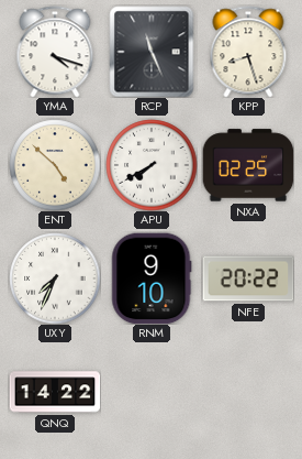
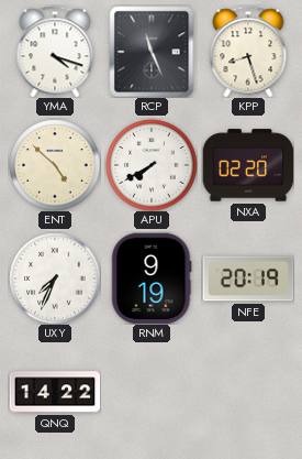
NXA: 02:25 -> 02:20
RNM: 9:10 -> 9:19
NFE: 20:22 -> 20:19
